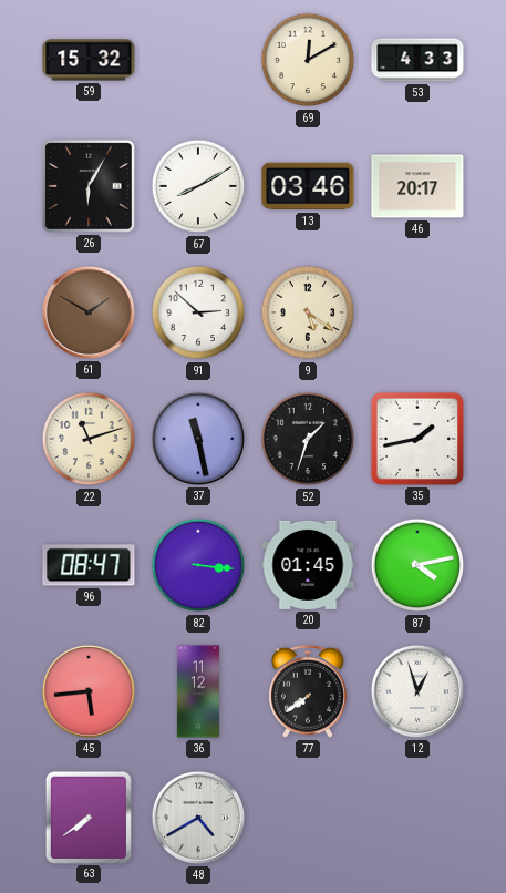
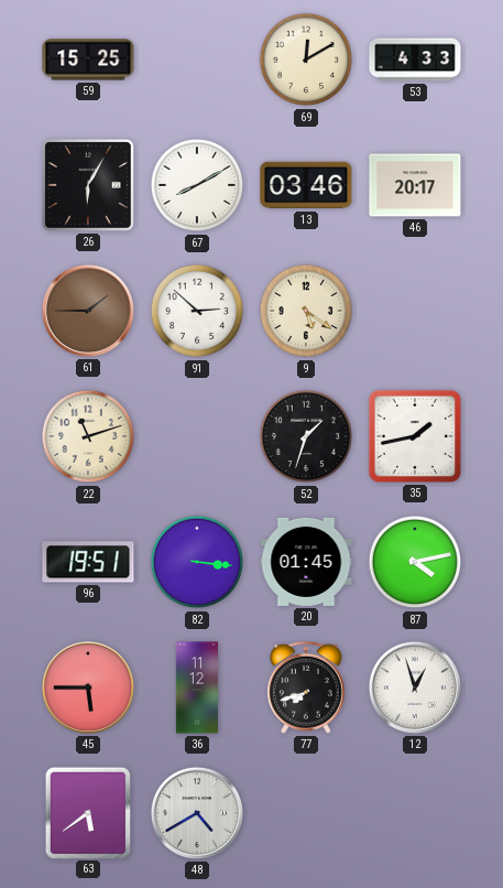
59: 15:32 -> 15:25
61: 1:50 -> 1:45
37: 11:28 -> none
96: 08:47 -> 19:51
45: 5:44 -> 5:45
77: 7:39 -> 7:42
63: 7:39 -> 5:39
